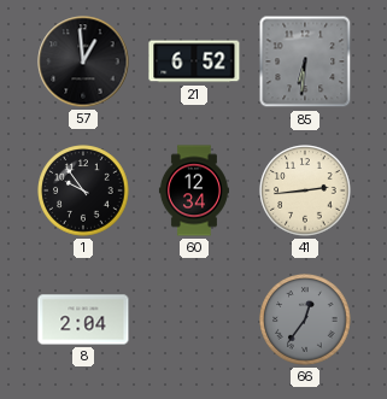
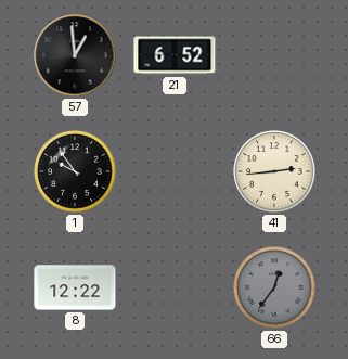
85: 6:31 -> none
60: 12:34 -> none
8: 2:04 -> 12:22
